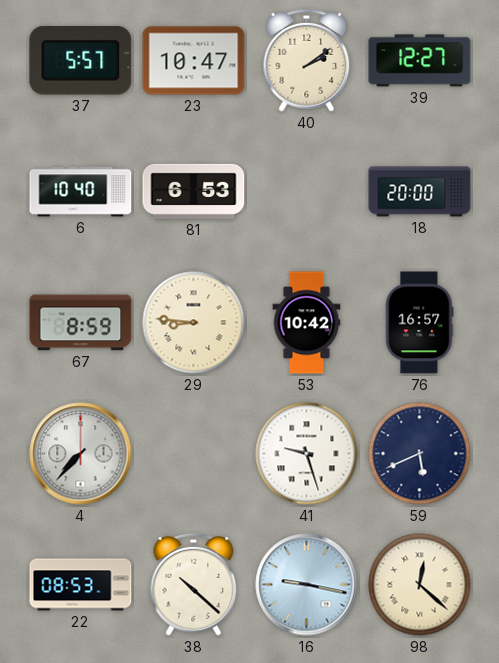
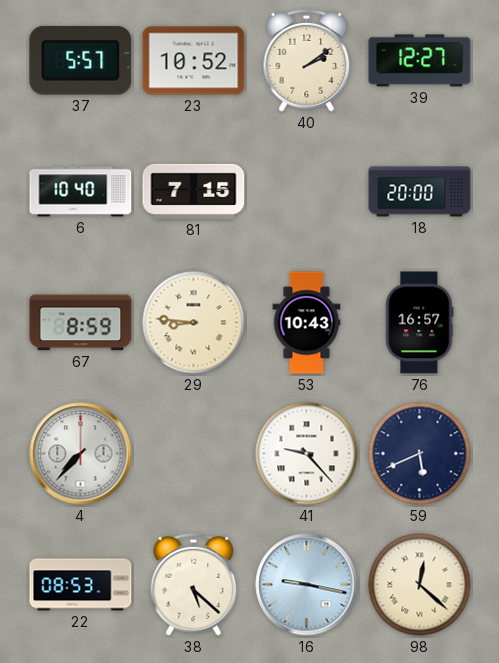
23: 10:47 -> 10:52
81: 6:53 -> 7:15
53: 10:42 -> 10:43
41: 9:27 -> 9:23
38: 10:22 -> 5:22
